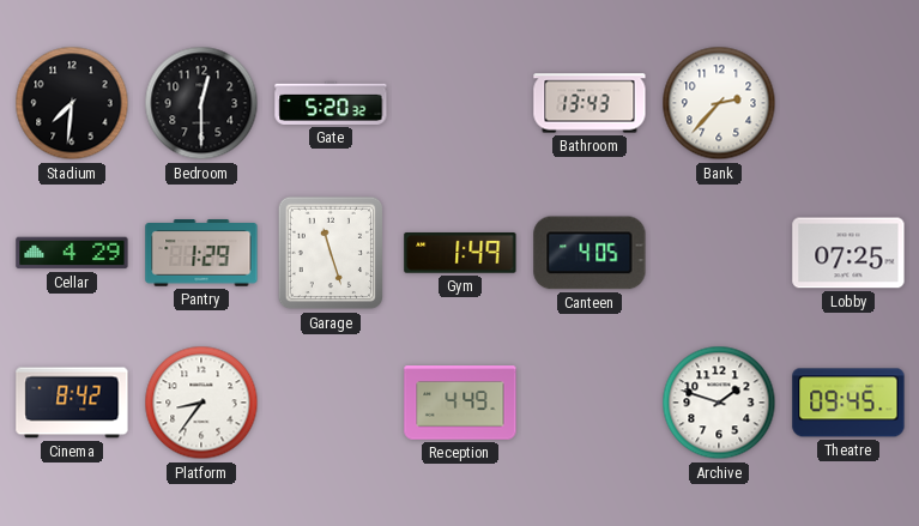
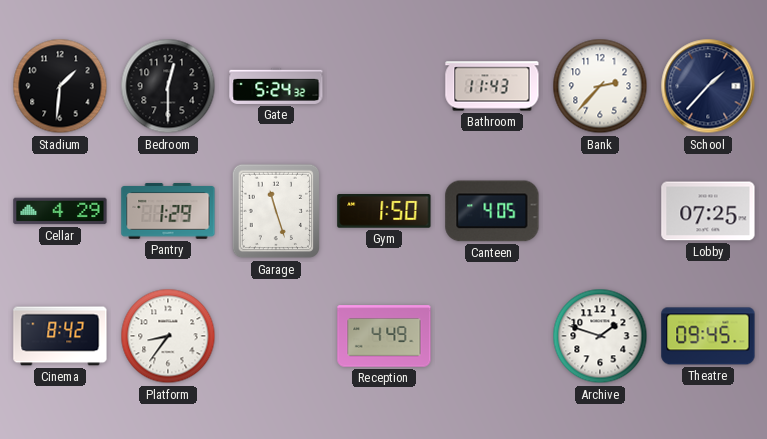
Stadium: 7:31 -> 1:31
Gate: 5:20 -> 5:24
Bathroom: 13:43 -> 11:43
School: none -> 1:37
Gym: 1:49 -> 1:50
